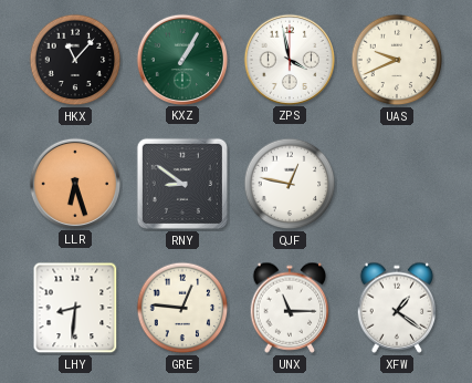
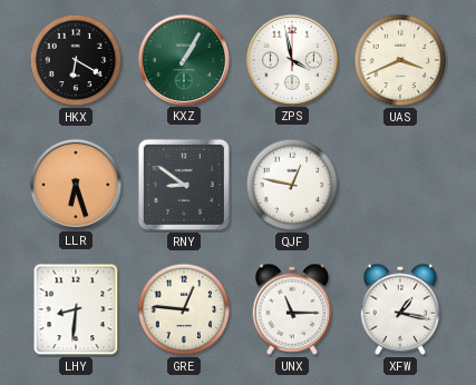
HKX: 11:07 -> 6:20
UAS: 9:41 -> 3:41
XFW: 1:21 -> 1:17
